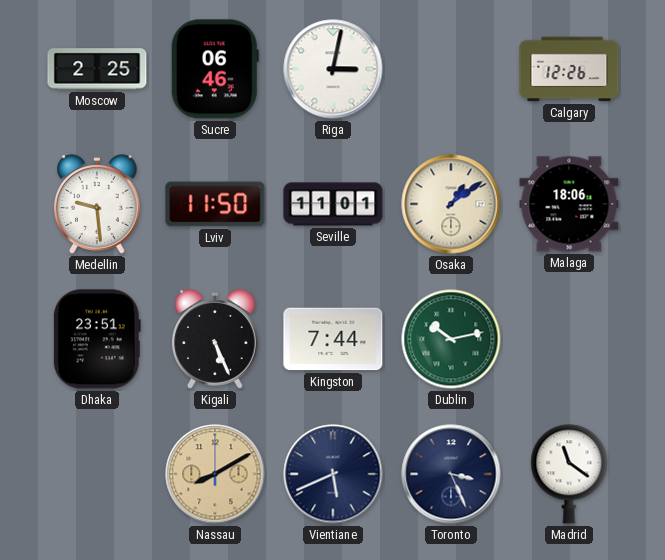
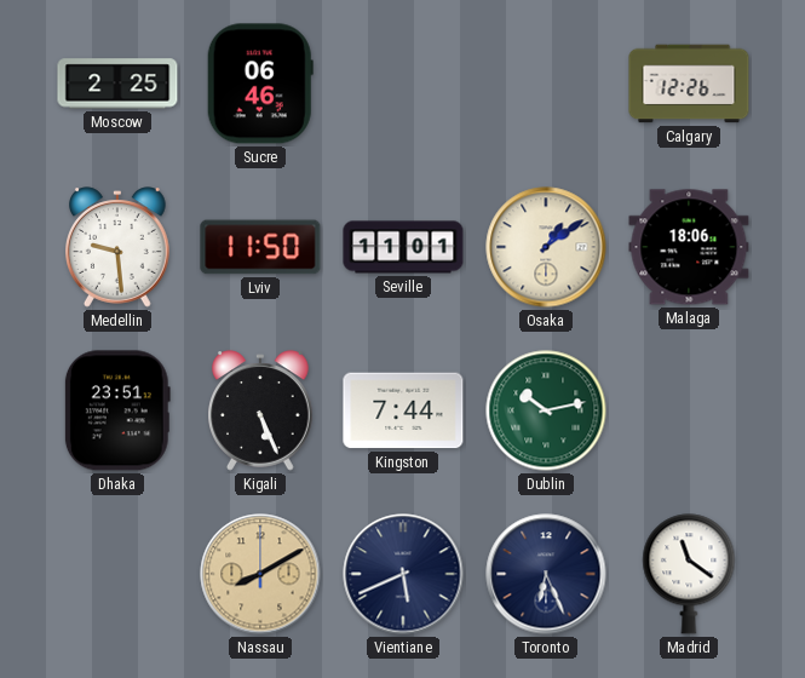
Riga: 3:02 -> none
Toronto: 3:26 -> 6:26
